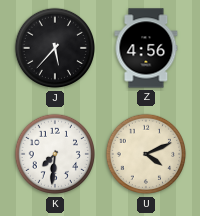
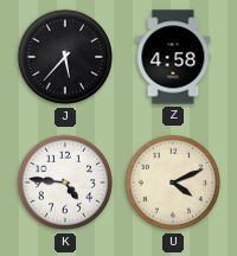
Z: 4:56 -> 4:58
K: 7:31 -> 4:46
